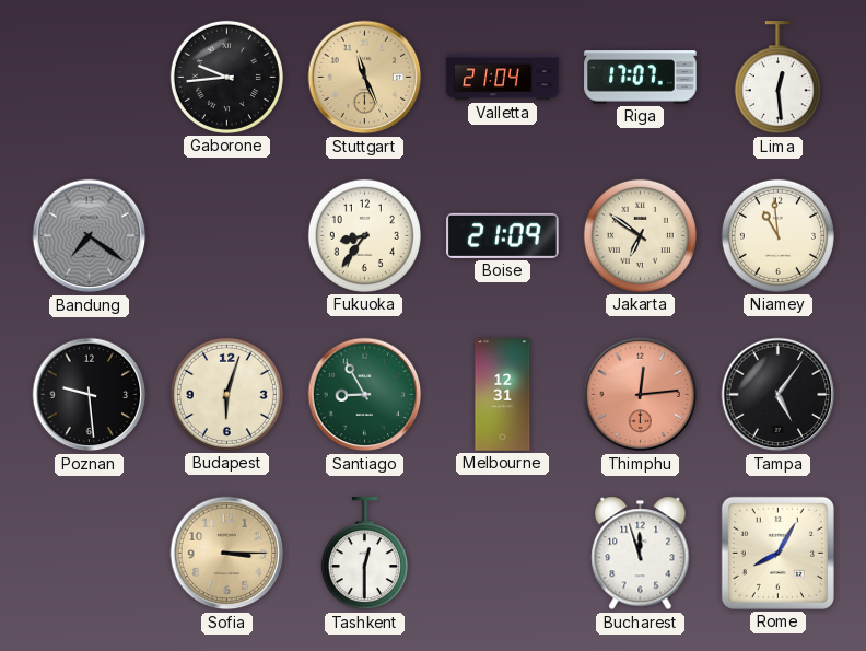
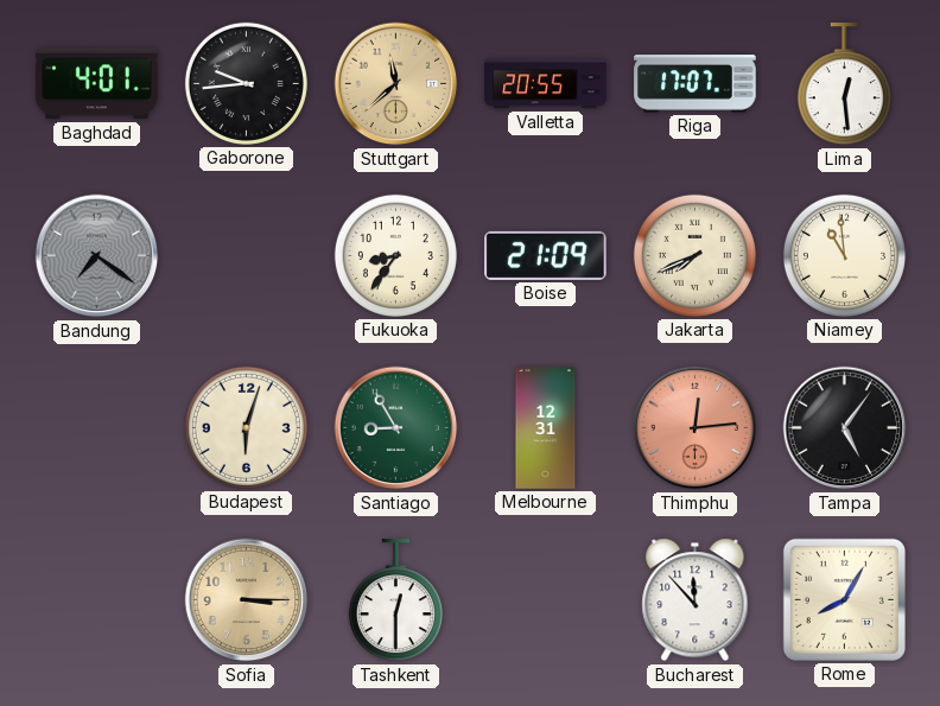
Baghdad: none -> 4:01
Stuttgart: 11:26 -> 11:38
Valletta: 21:04 -> 20:55
Jakarta: 6:51 -> 7:41
Poznan: 9:29 -> none
Bucharest: 11:57 -> 11:53
